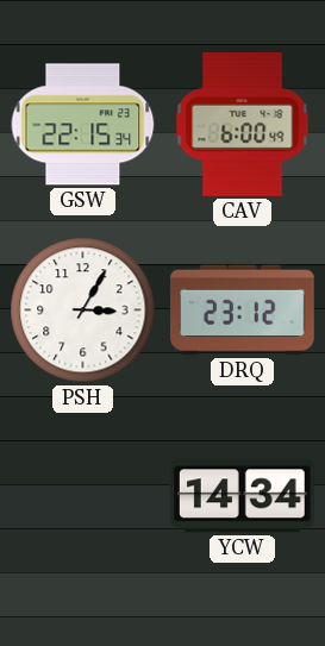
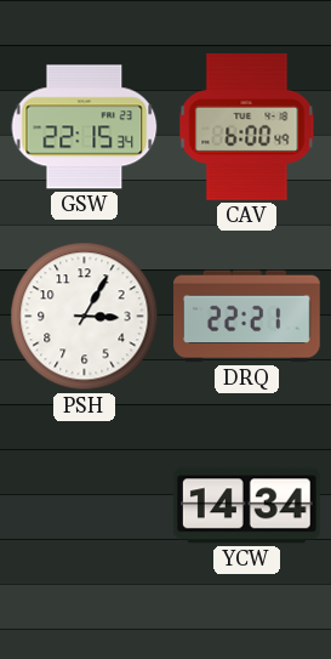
DRQ: 23:12 -> 22:21
